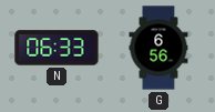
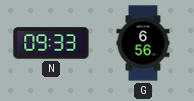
N: 06:33 -> 09:33
